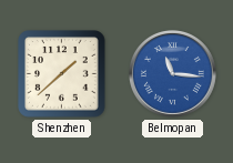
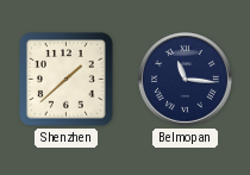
Belmopan dial: blue -> navy
